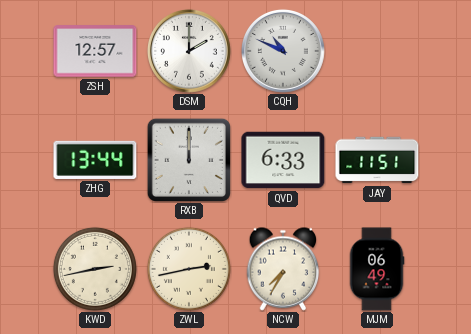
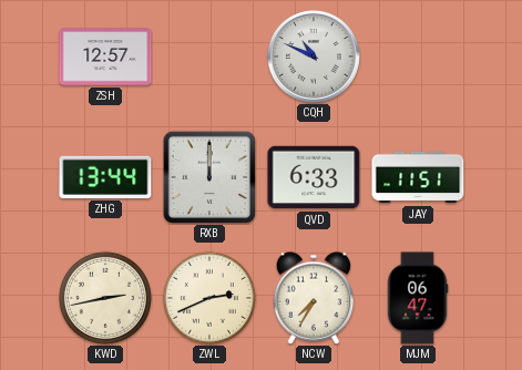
DSM: 2:00 -> none
ZWL: 2:43 -> 2:41
MJM: 06:49 -> 06:47
